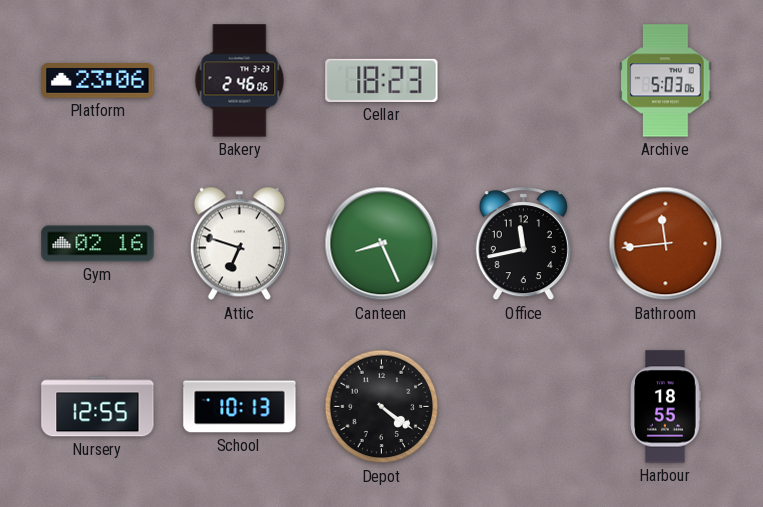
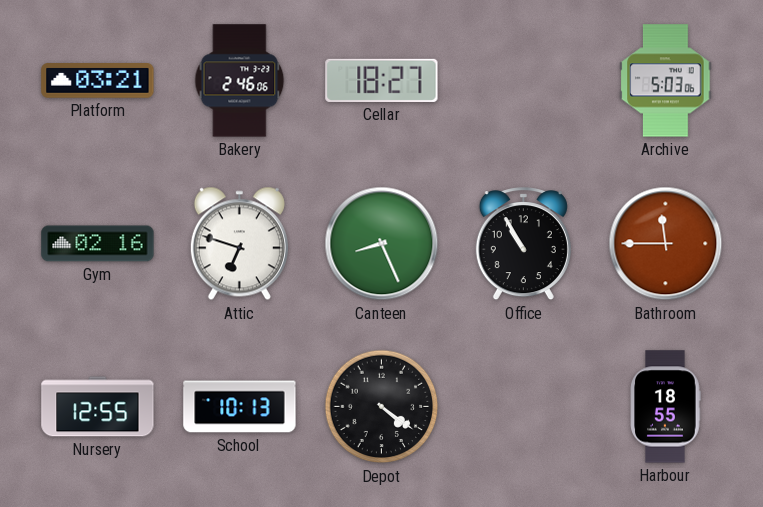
Platform: 23:06 -> 03:21
Cellar: 18:23 -> 18:27
Office: 11:43 -> 10:55
Bathroom: 11:44 -> 11:45
